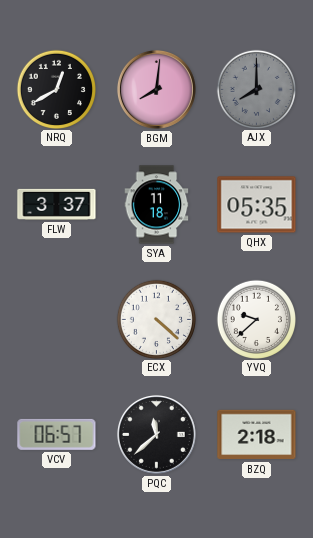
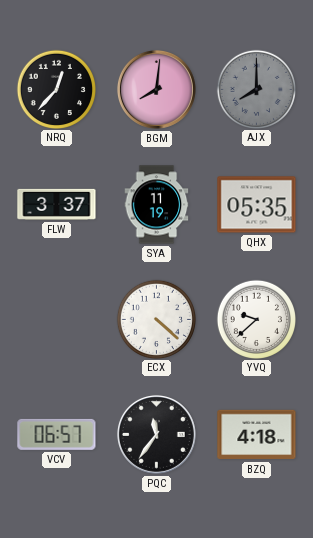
NRQ: 12:40 -> 12:37
SYA: 11:18 -> 11:19
PQC: 11:38 -> 11:36
BZQ: 2:18 -> 4:18
